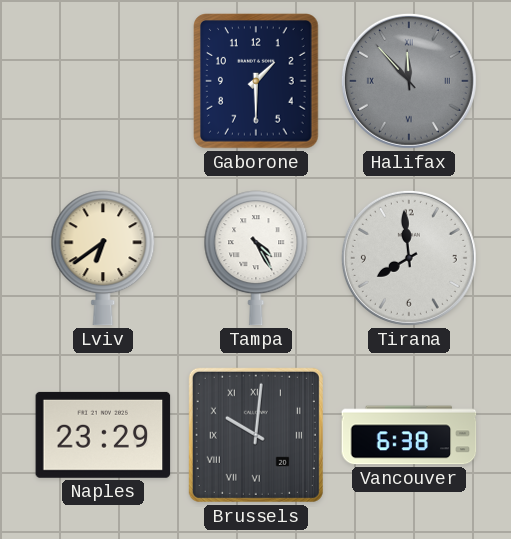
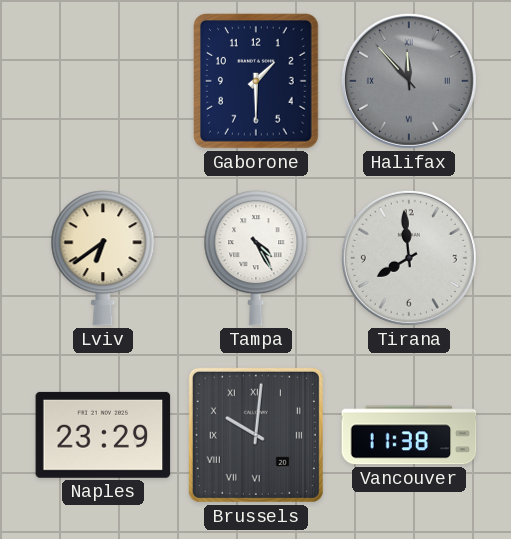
Vancouver: 6:38 -> 11:38
